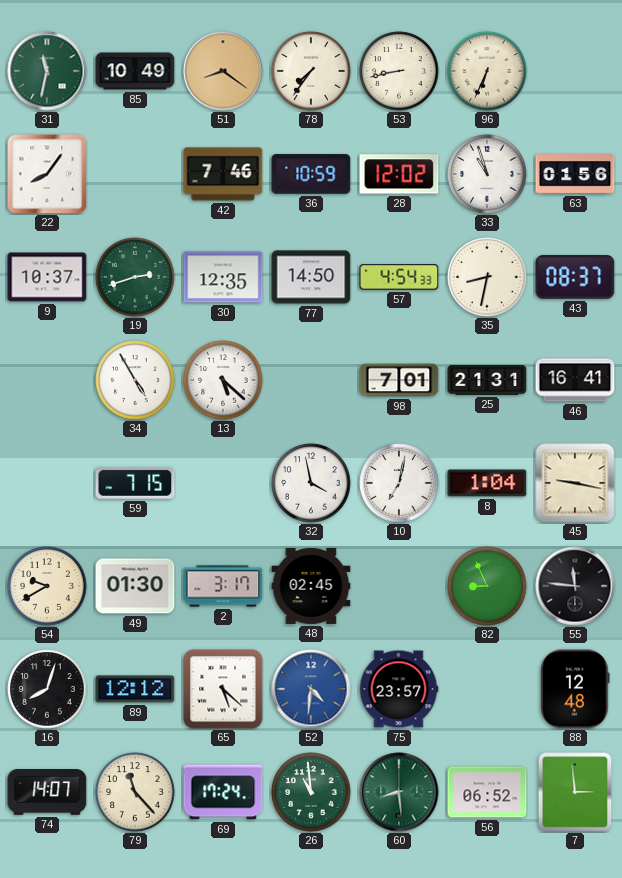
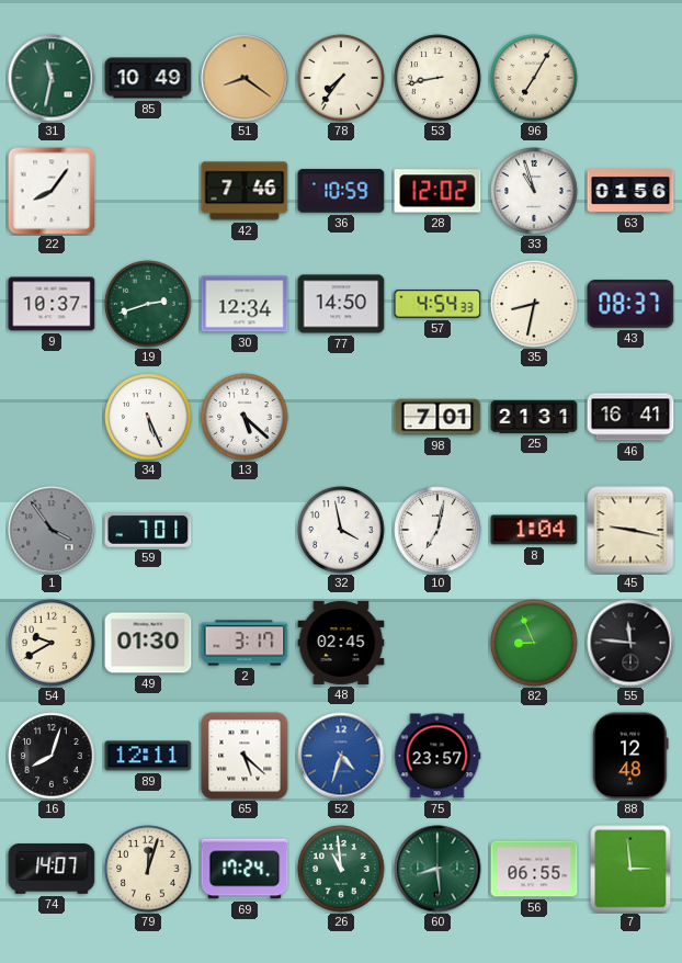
96: 6:34 -> 7:05
30: 12:35 -> 12:34
34: 4:55 -> 5:26
1: none -> 3:54
59: 7:15 -> 7:01
89: 12:12 -> 12:11
52: 4:31 -> 4:33
79: 11:23 -> 12:03
56: 06:52 -> 06:55
